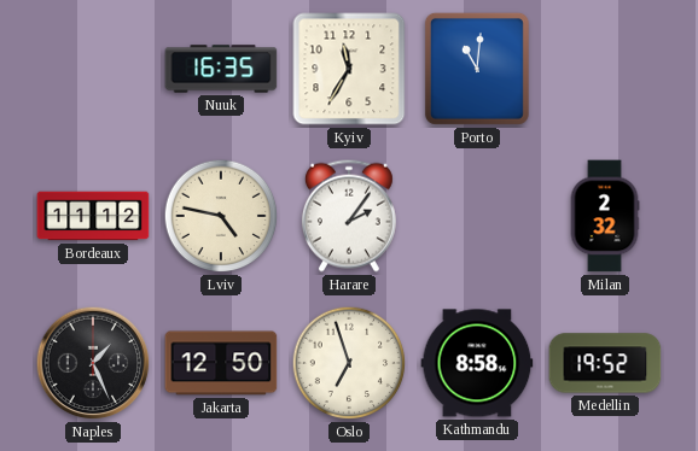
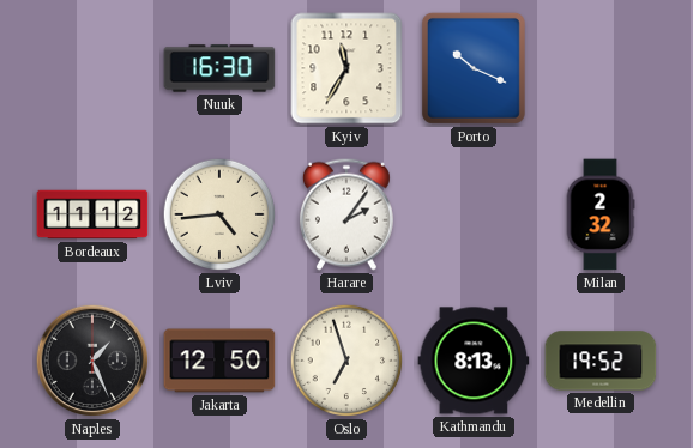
Nuuk: 16:35 -> 16:30
Porto: 11:01 -> 10:19
Lviv: 4:47 -> 4:44
Kathmandu: 8:58 -> 8:13
